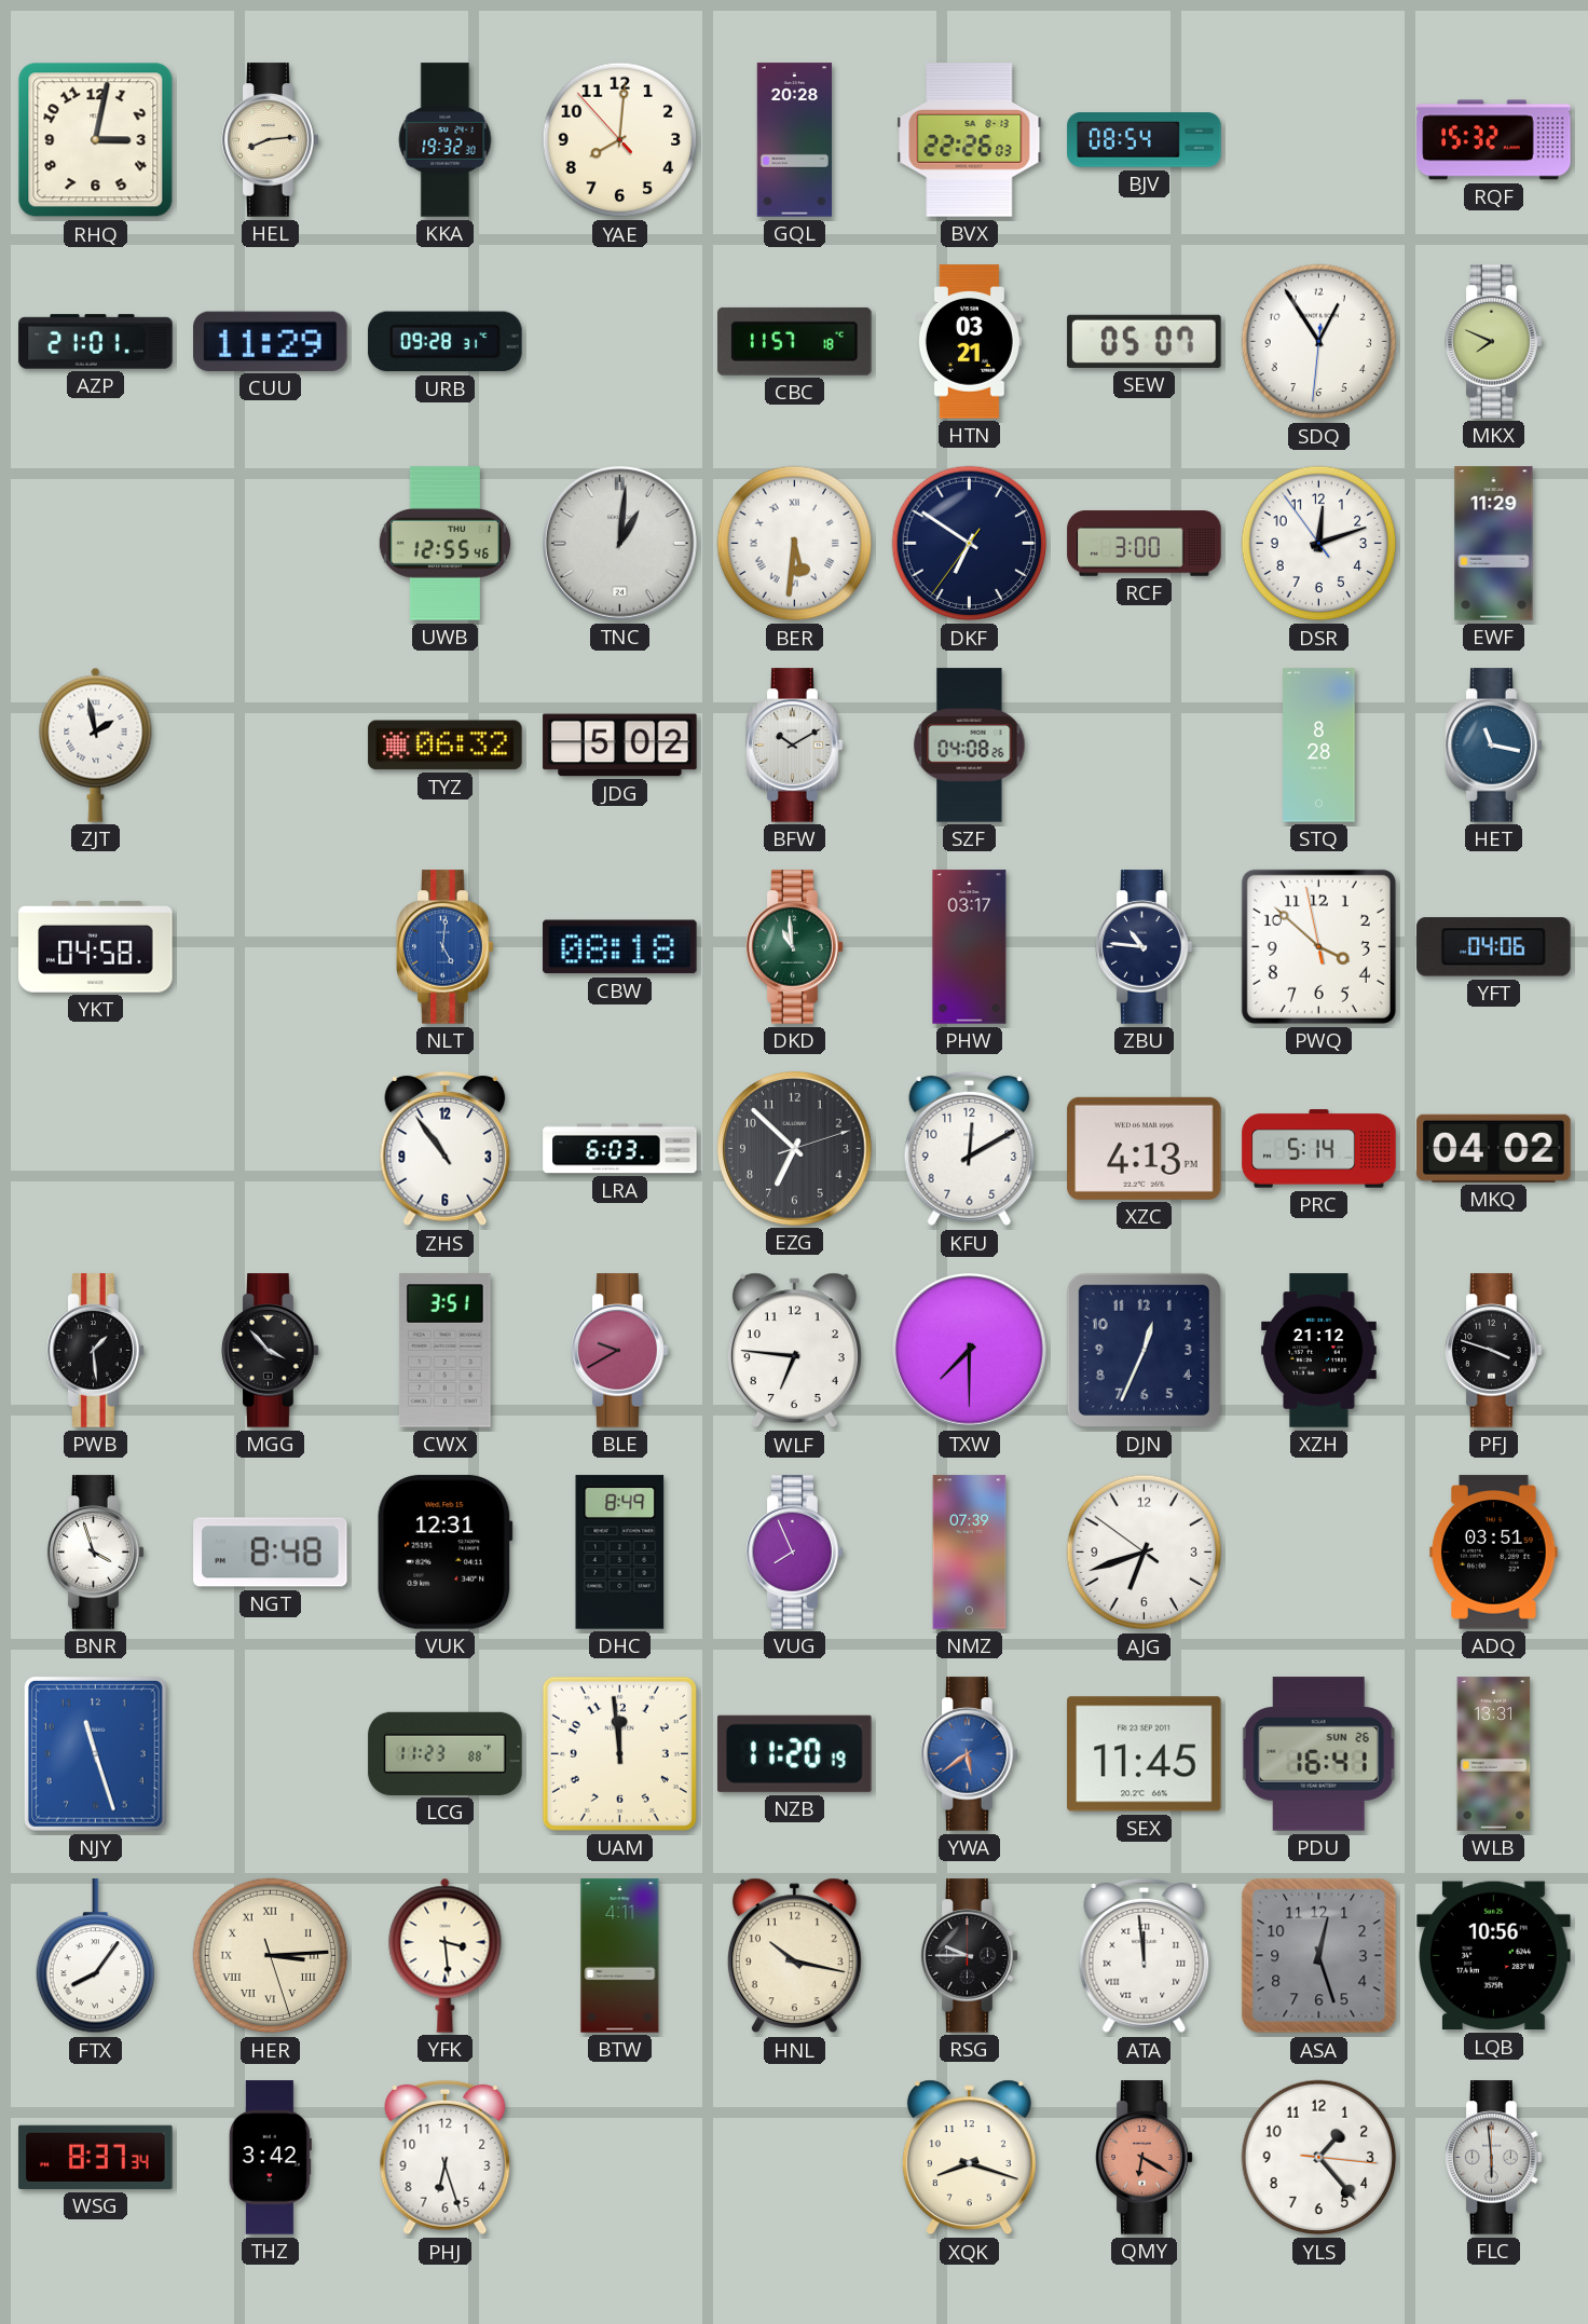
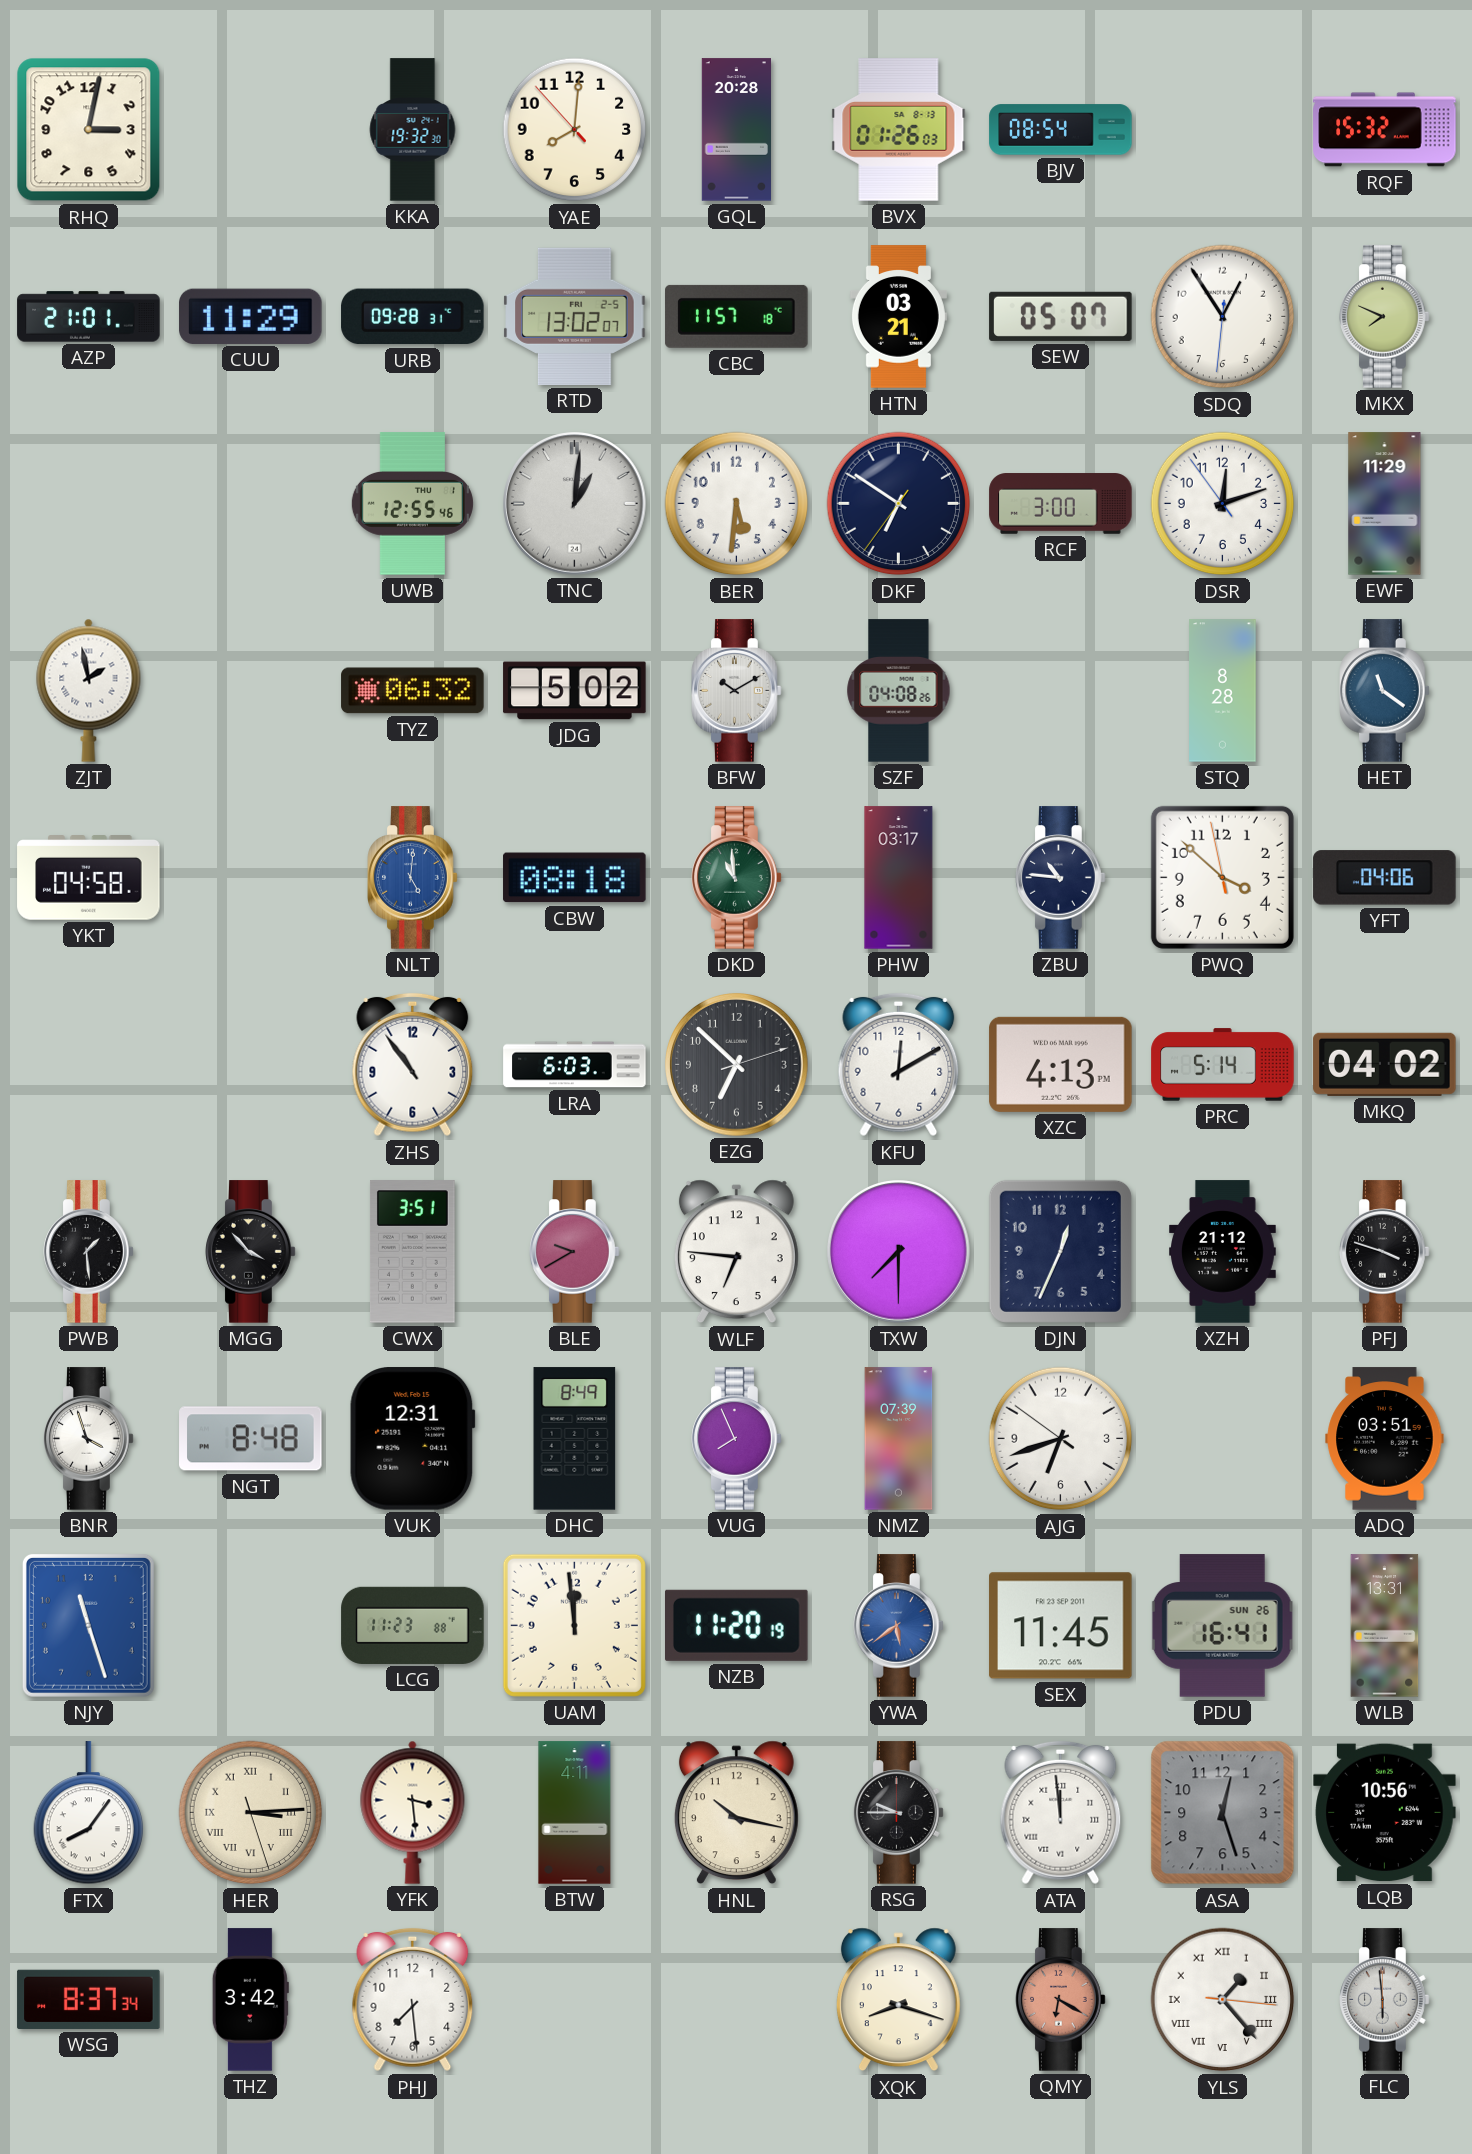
HEL: 8:14 -> none
BVX: 22:26 -> 01:26
RTD: none -> 13:02
BER numerals: Roman -> Arabic
HET: 11:17 -> 11:21
PHJ: 6:27 -> 7:29
YLS numerals: Arabic -> Roman
